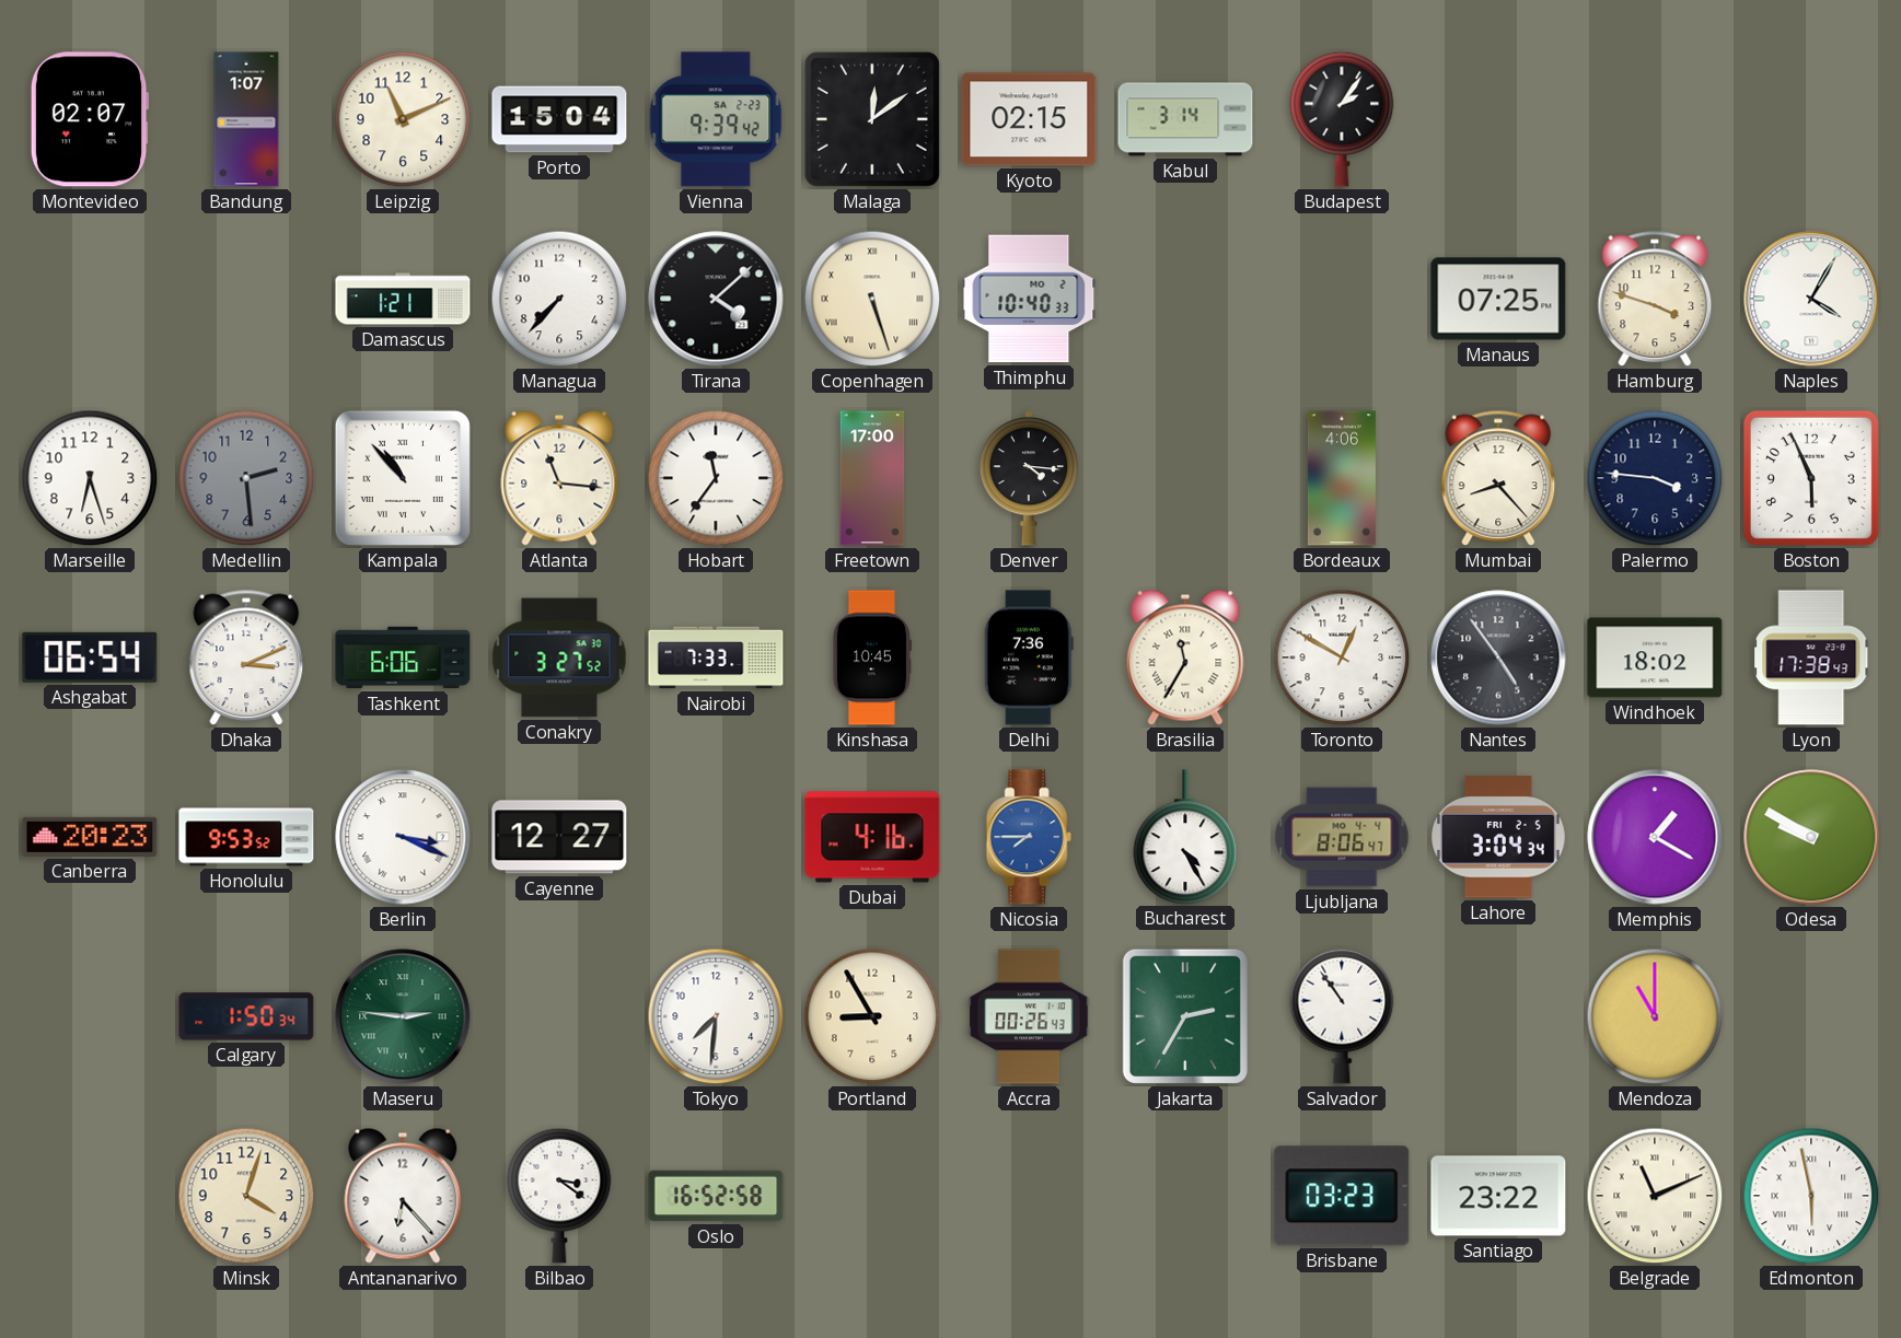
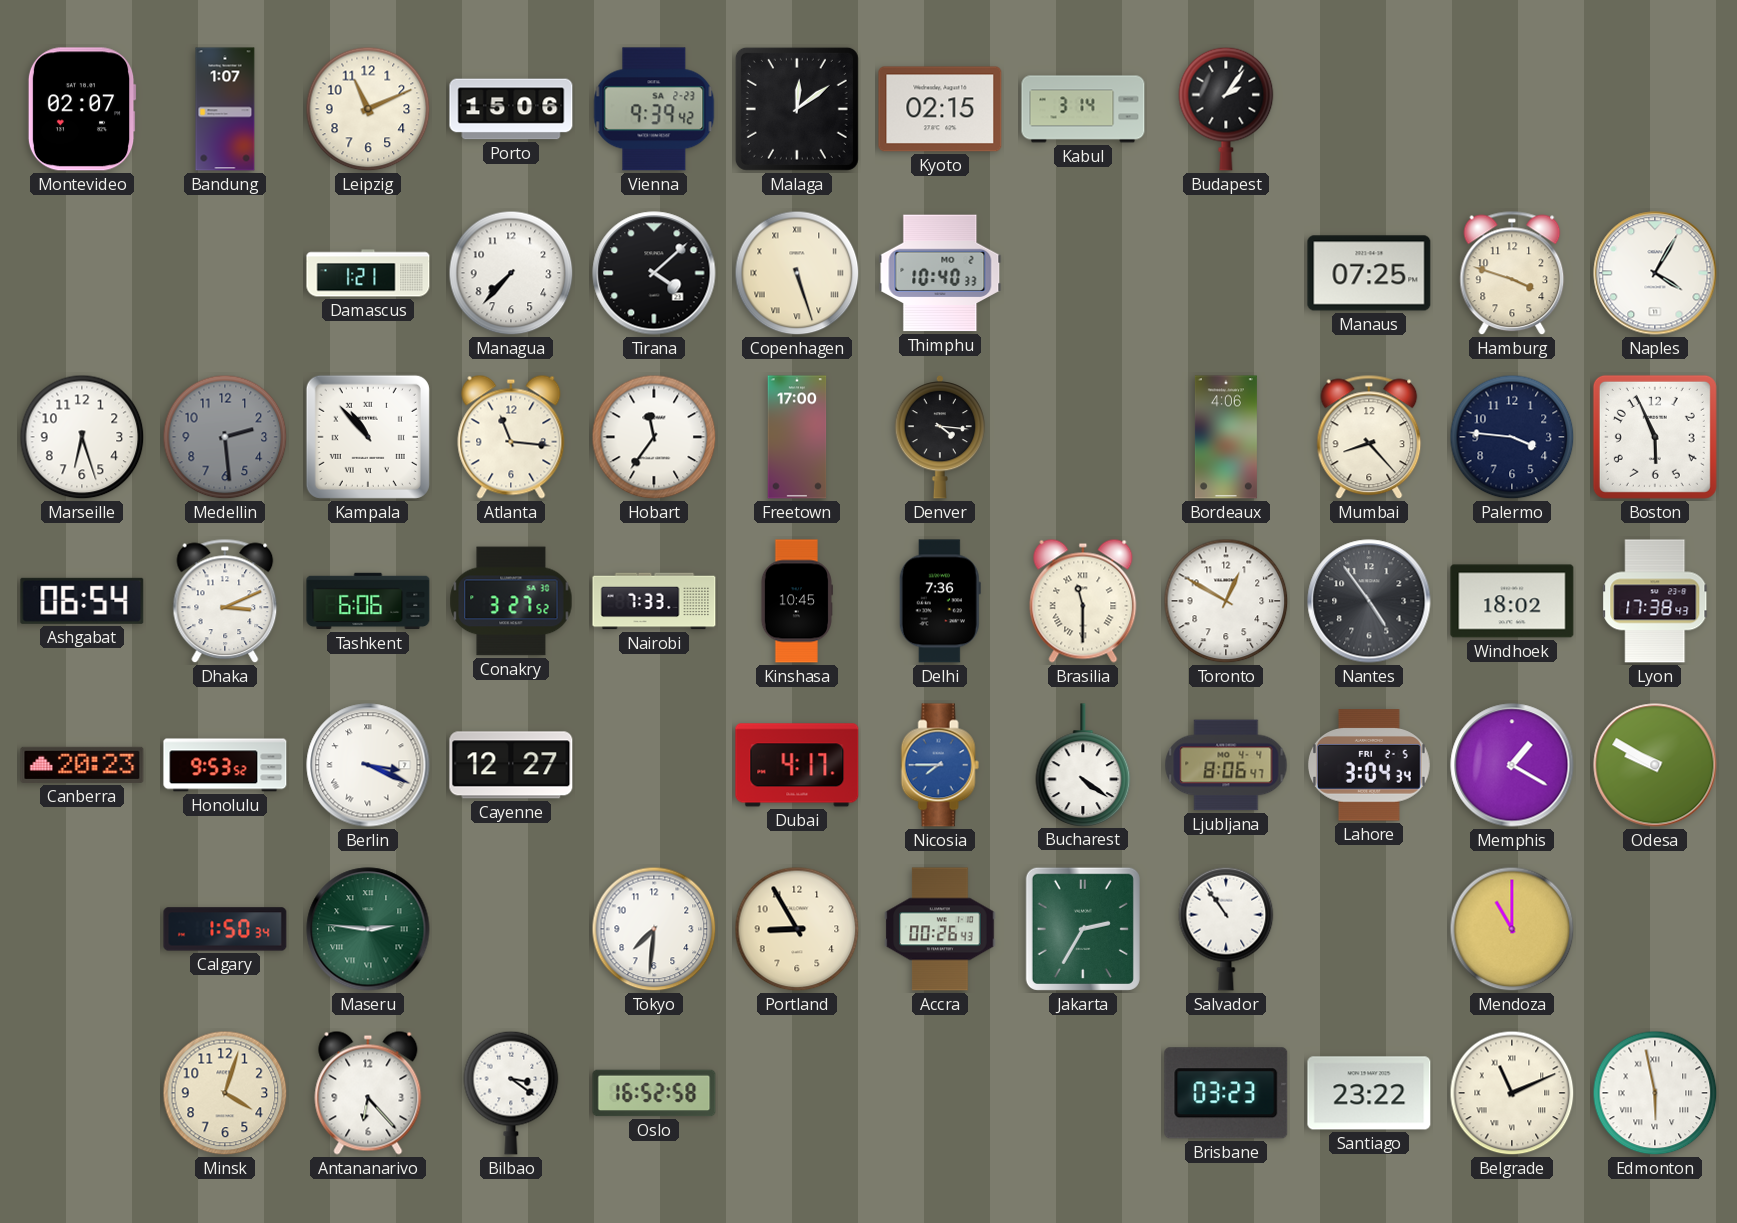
Porto: 15:04 -> 15:06
Brasilia: 11:35 -> 11:30
Dubai: 4:16 -> 4:17
Bucharest: 4:25 -> 4:21
